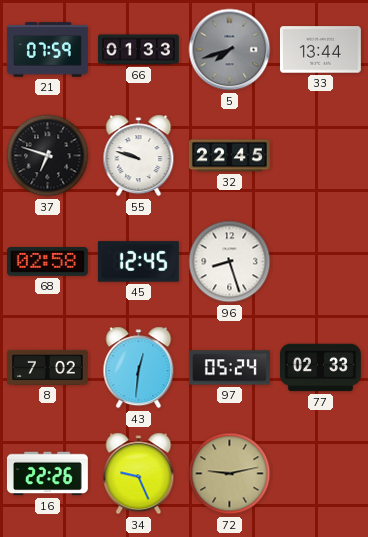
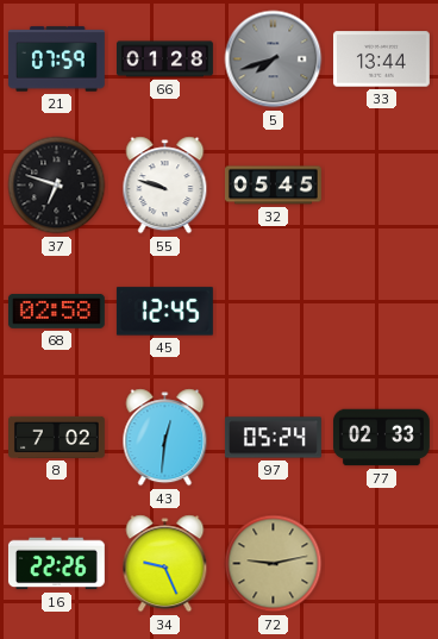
66: 01:33 -> 01:28
32: 22:45 -> 05:45
96: 8:27 -> none
